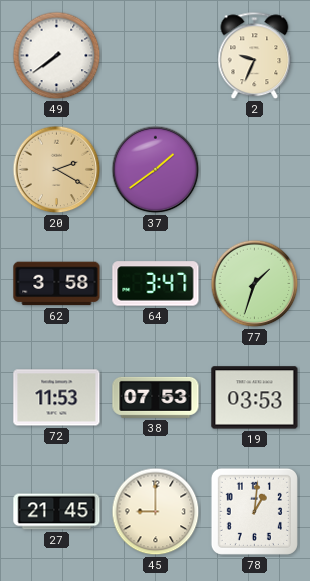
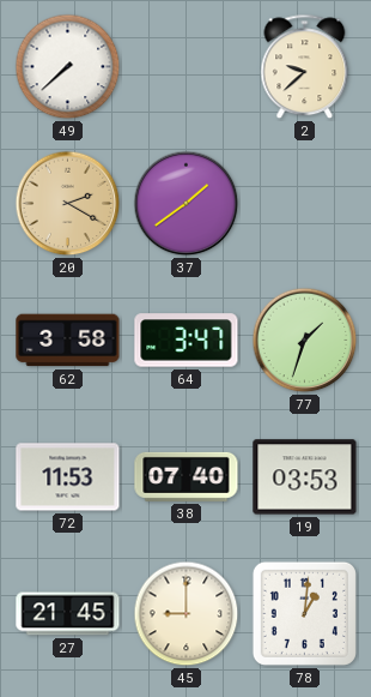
49: 7:39 -> 7:38
2: 9:34 -> 9:38
38: 07:53 -> 07:40
